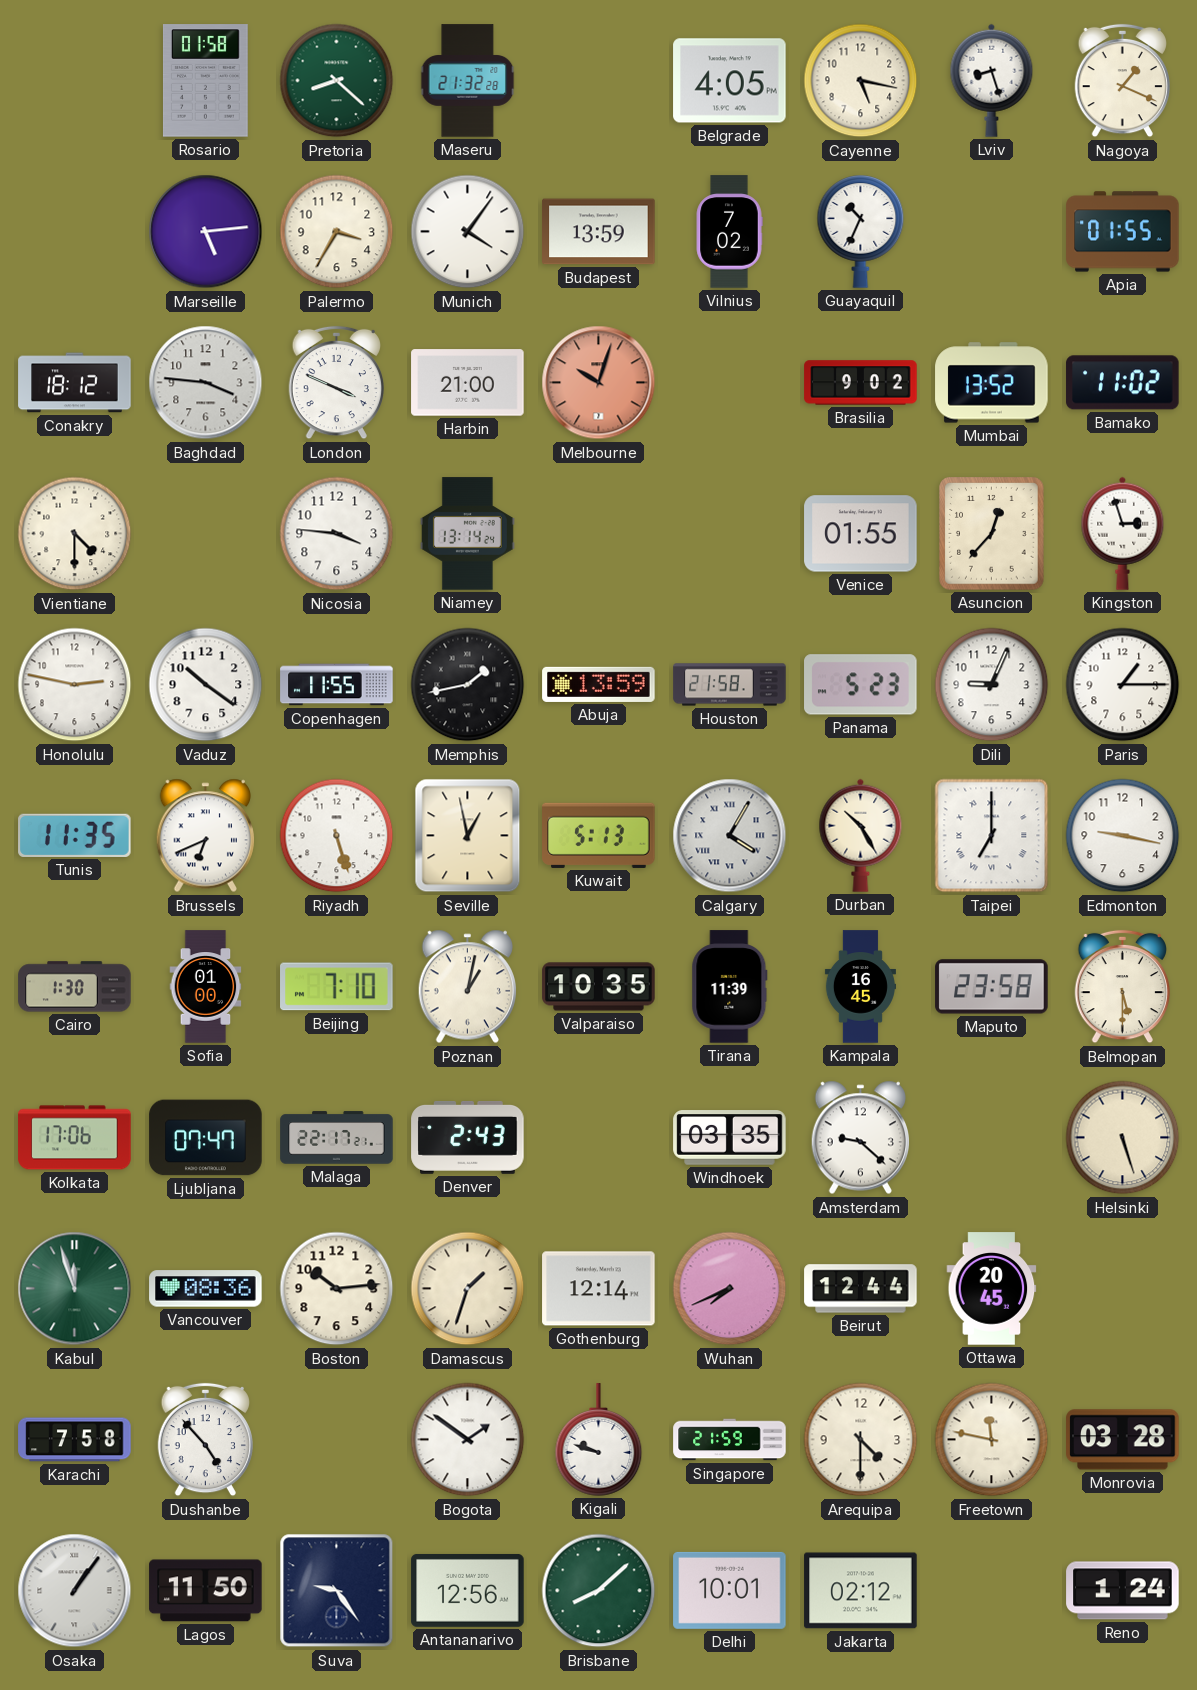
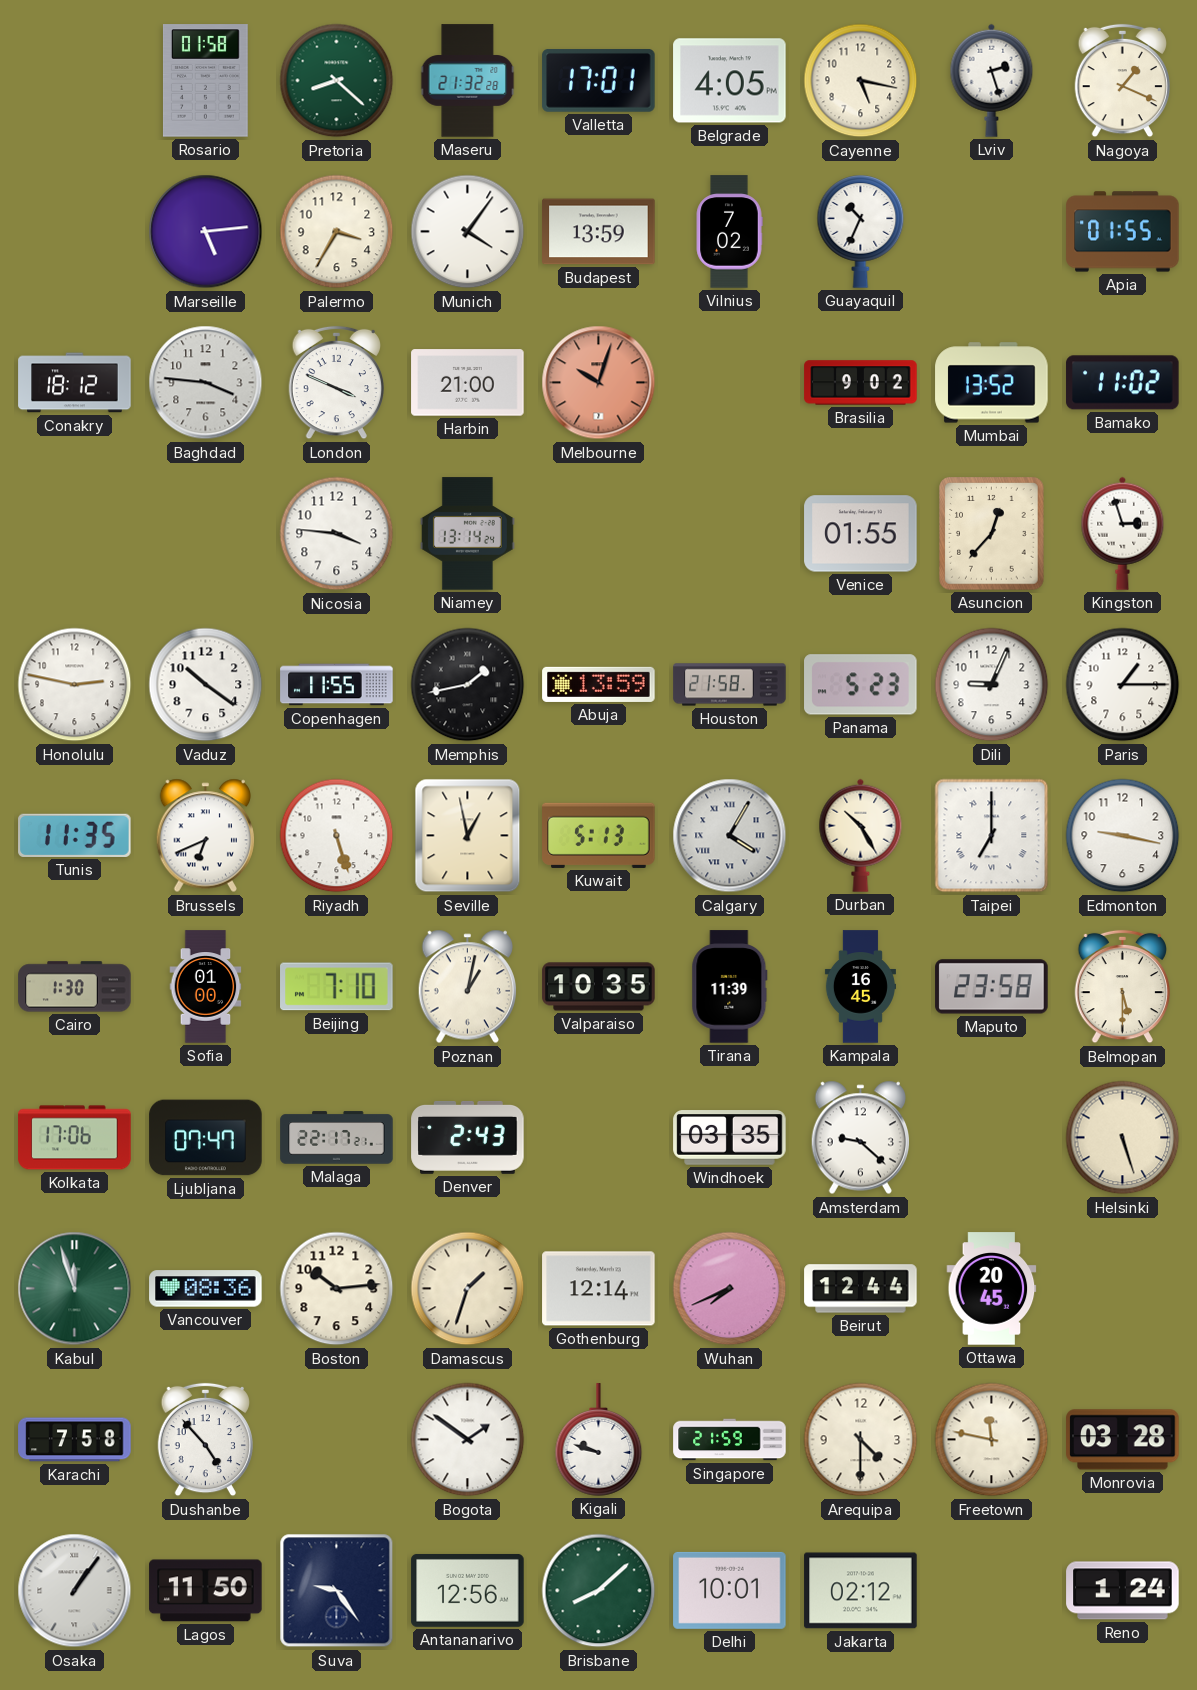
Valletta: none -> 17:01
Lviv: 8:27 -> 2:27
Vientiane: 4:30 -> none
